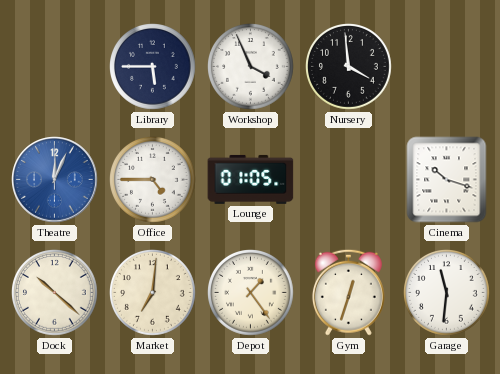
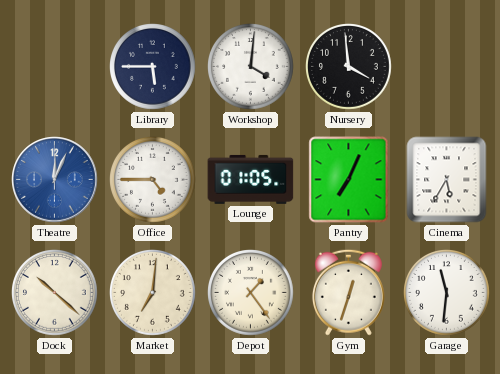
Workshop: 3:56 -> 4:01
Pantry: none -> 7:04
Cinema: 10:18 -> 5:35
